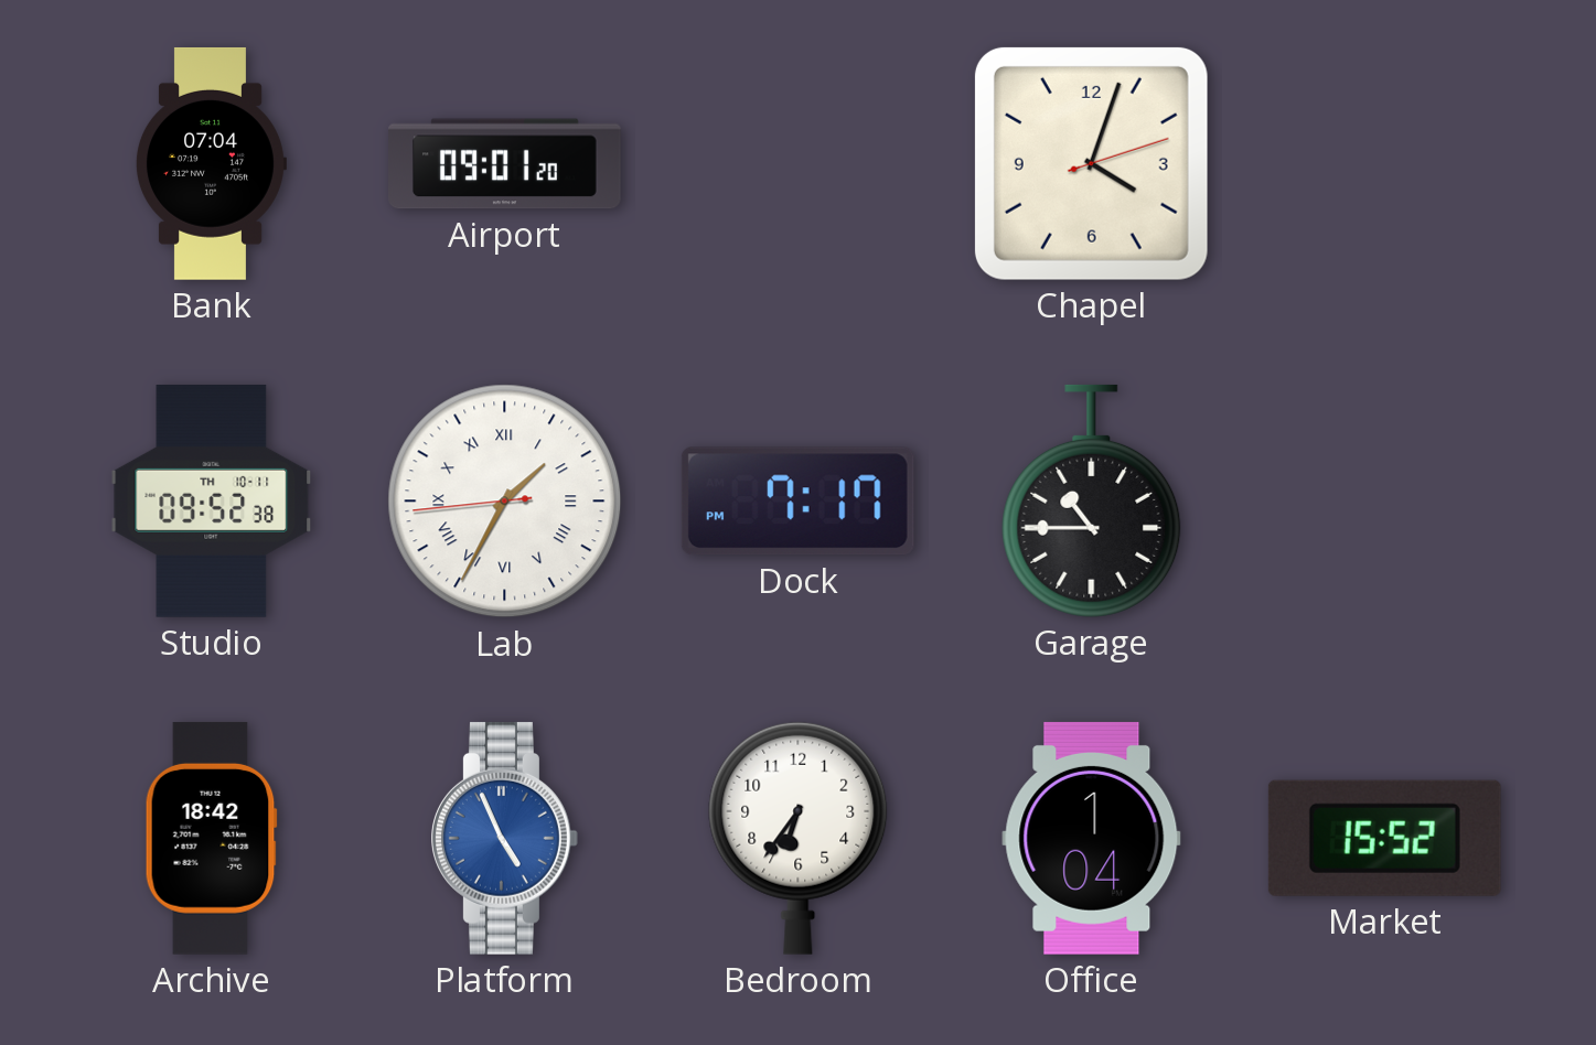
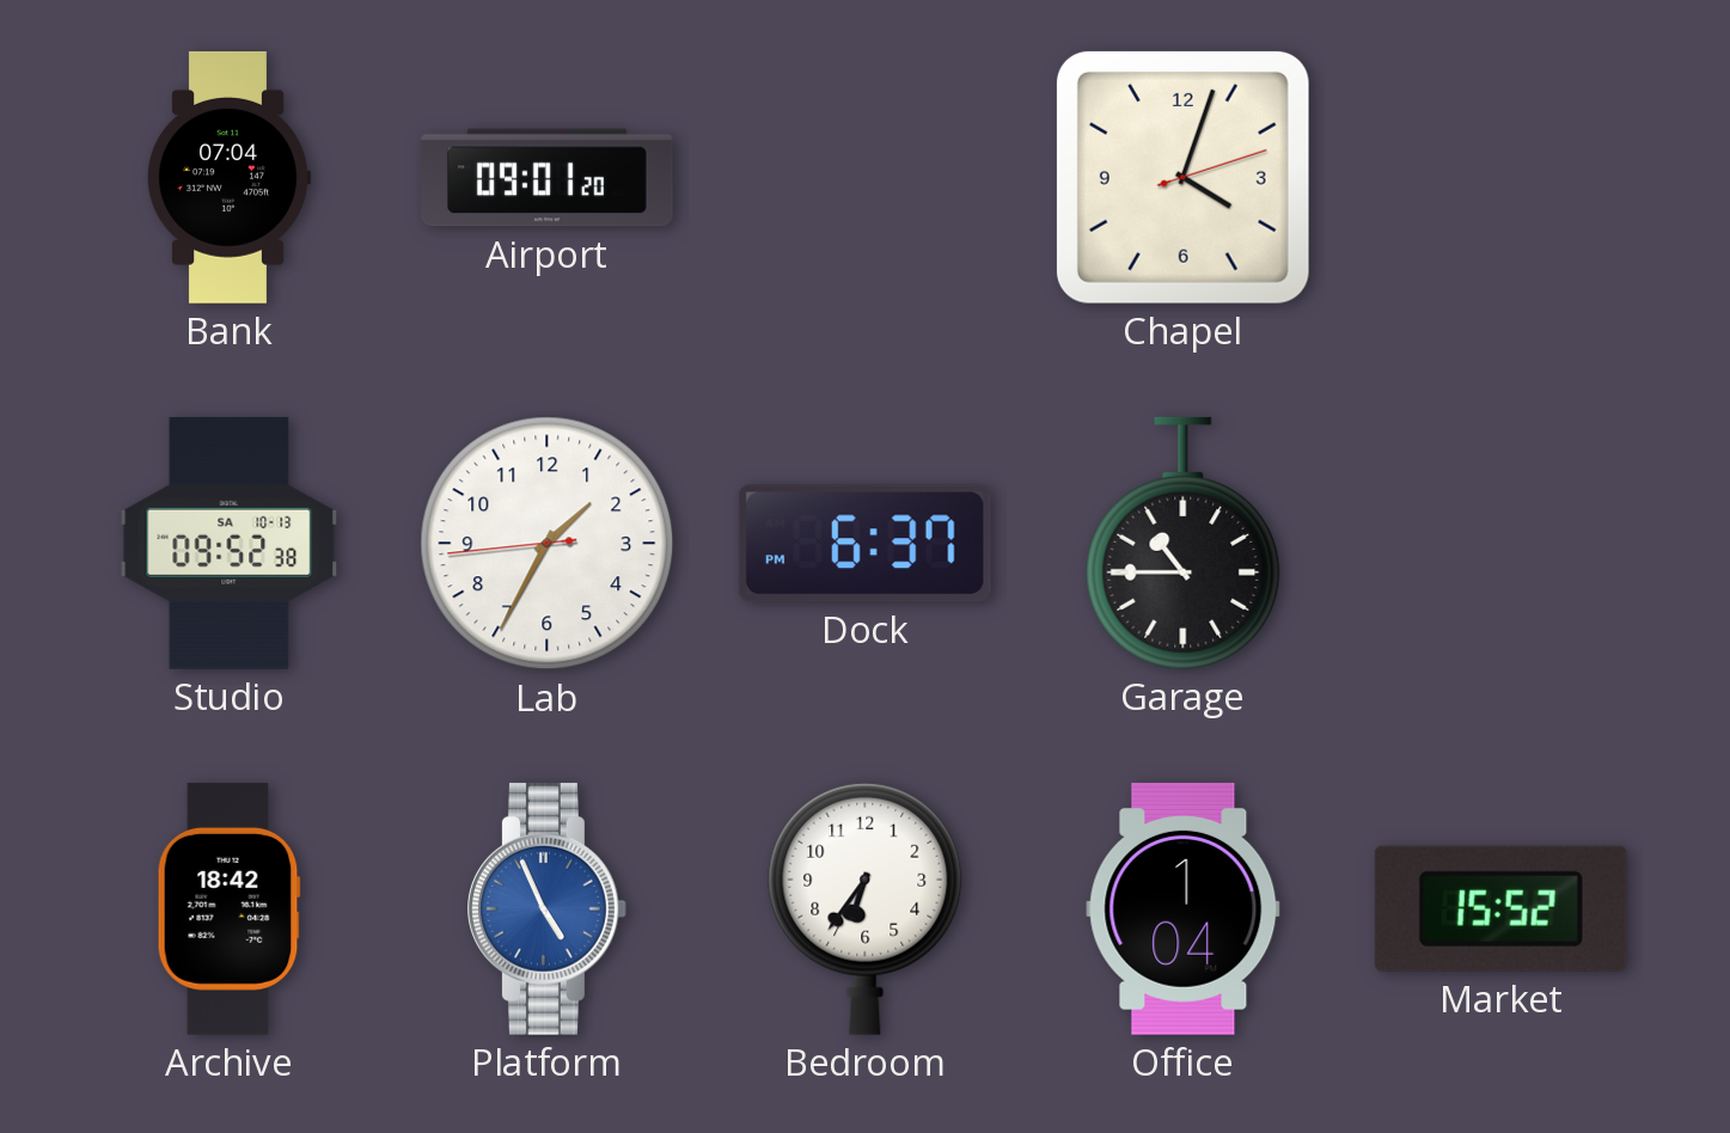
Studio date: TH 10-11 -> SA 10-13
Lab numerals: Roman -> Arabic
Dock: 7:17 -> 6:37
